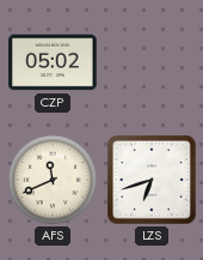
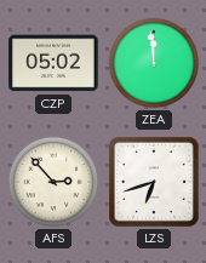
ZEA: none -> 11:59
AFS: 11:41 -> 2:53
